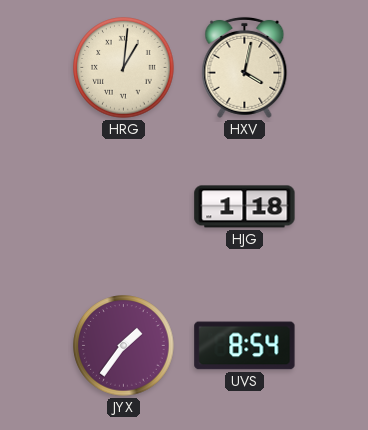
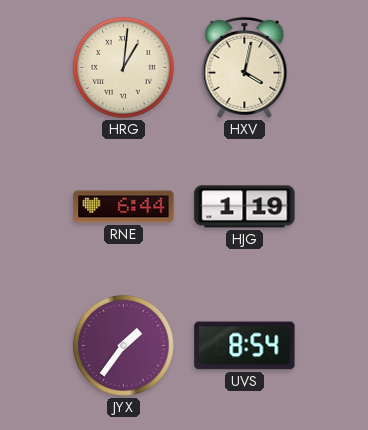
RNE: none -> 6:44
HJG: 1:18 -> 1:19
